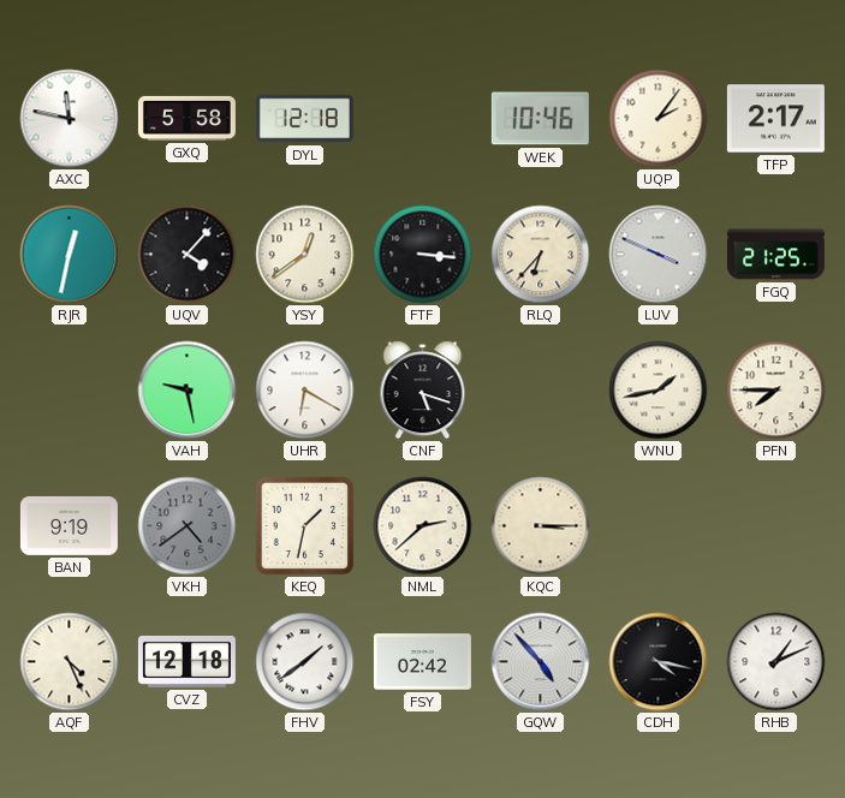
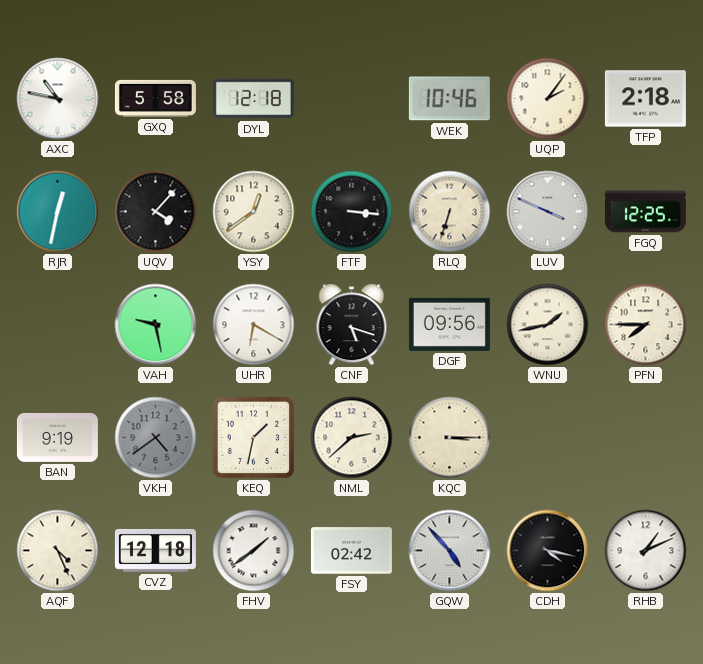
AXC: 11:47 -> 10:47
TFP: 2:17 -> 2:18
RLQ: 6:37 -> 6:33
FGQ: 21:25 -> 12:25
DGF: none -> 09:56
